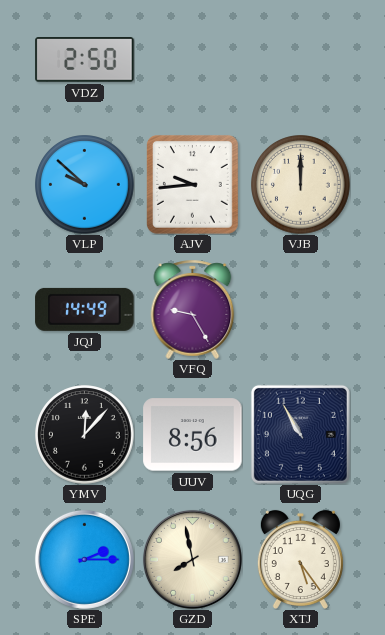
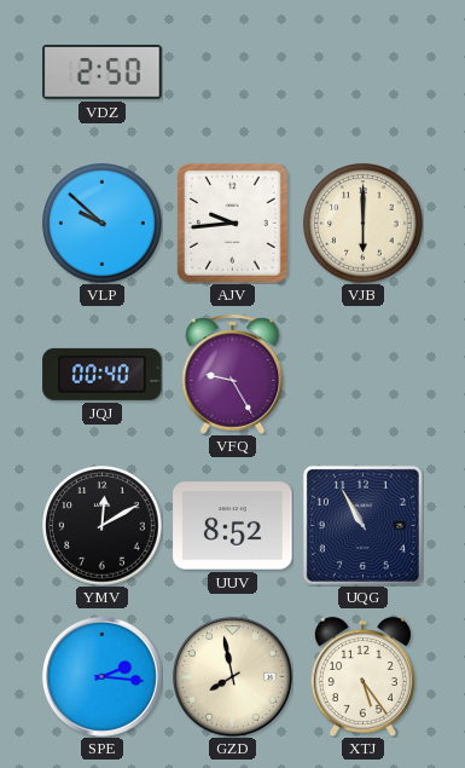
VJB: 12:00 -> 6:00
JQJ: 14:49 -> 00:40
YMV: 12:07 -> 12:10
UUV: 8:56 -> 8:52
SPE: 2:15 -> 2:16
